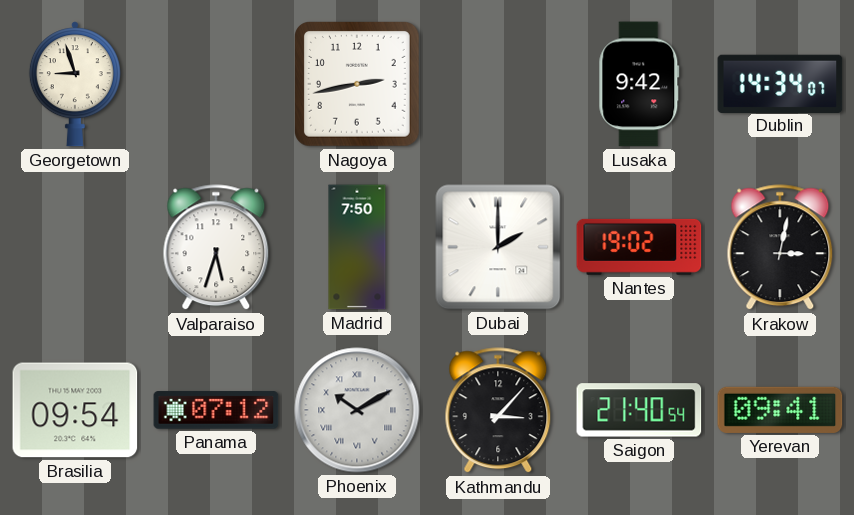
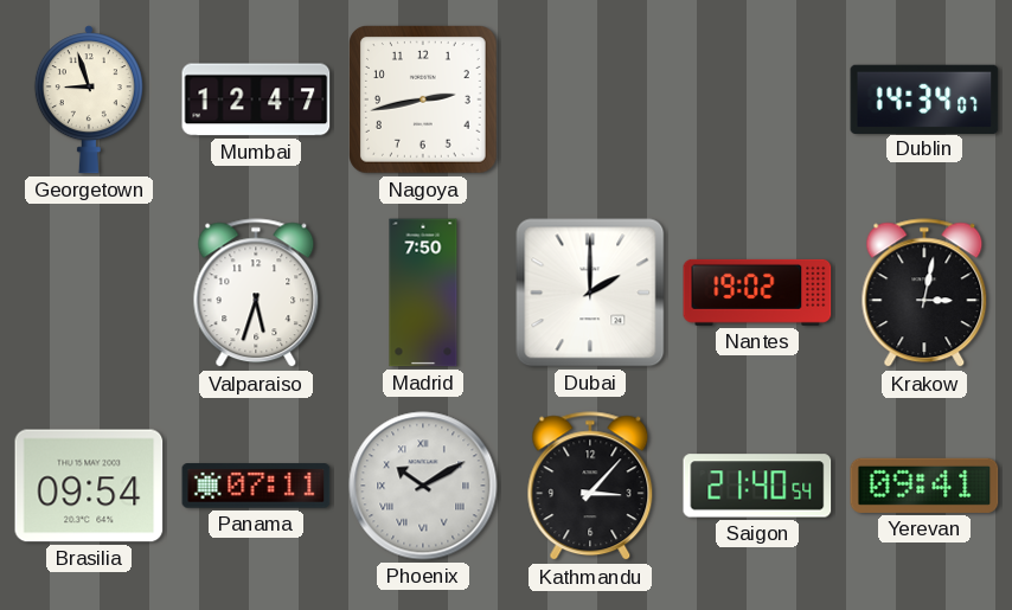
Mumbai: none -> 12:47
Lusaka: 9:42 -> none
Panama: 07:12 -> 07:11
